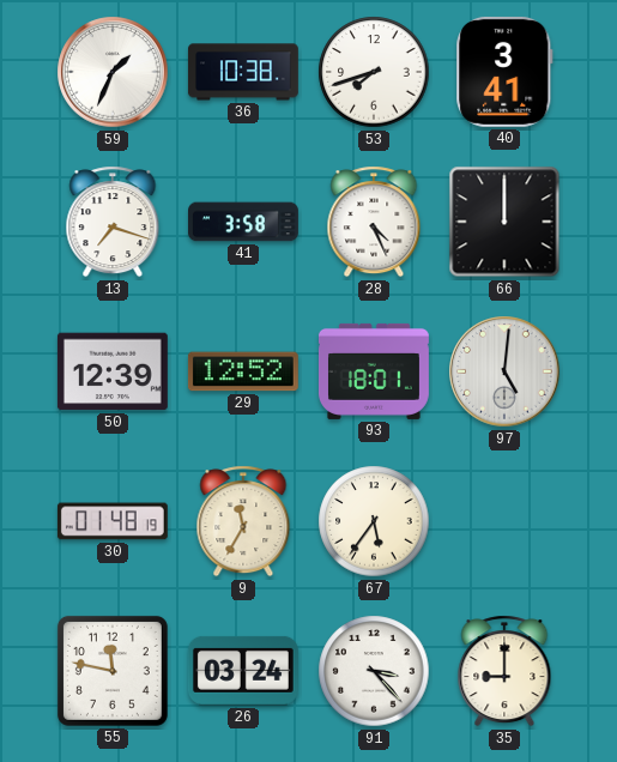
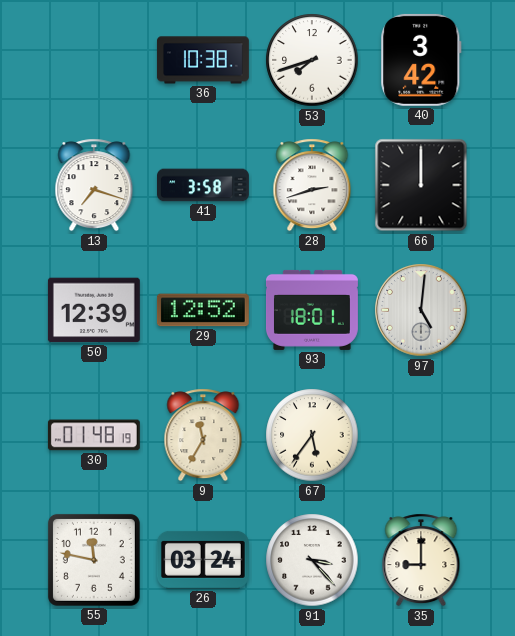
59: 1:34 -> none
40: 3:41 -> 3:42
28: 4:26 -> 2:42
